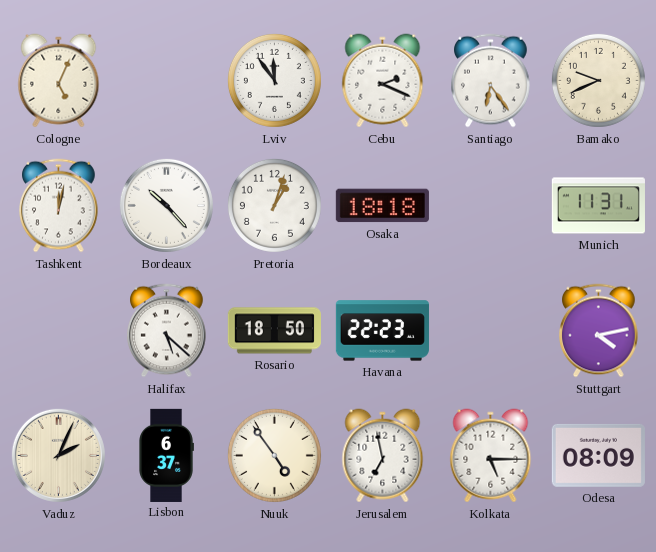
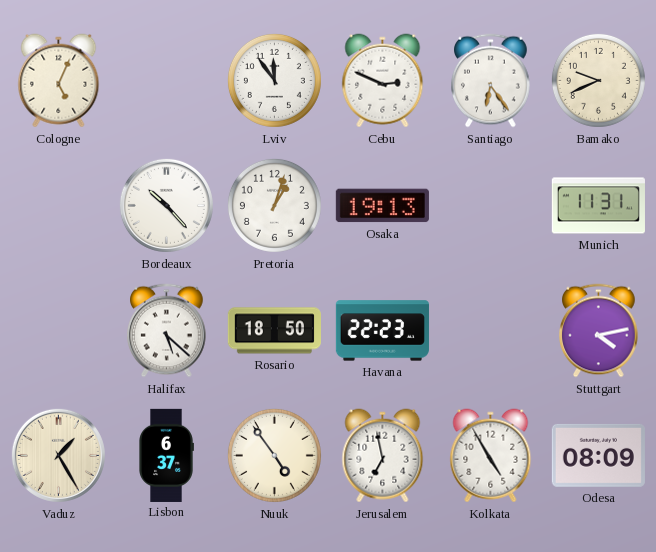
Cebu: 2:19 -> 2:49
Tashkent: 12:02 -> none
Osaka: 18:18 -> 19:13
Vaduz: 2:04 -> 1:25
Kolkata: 5:15 -> 4:55
